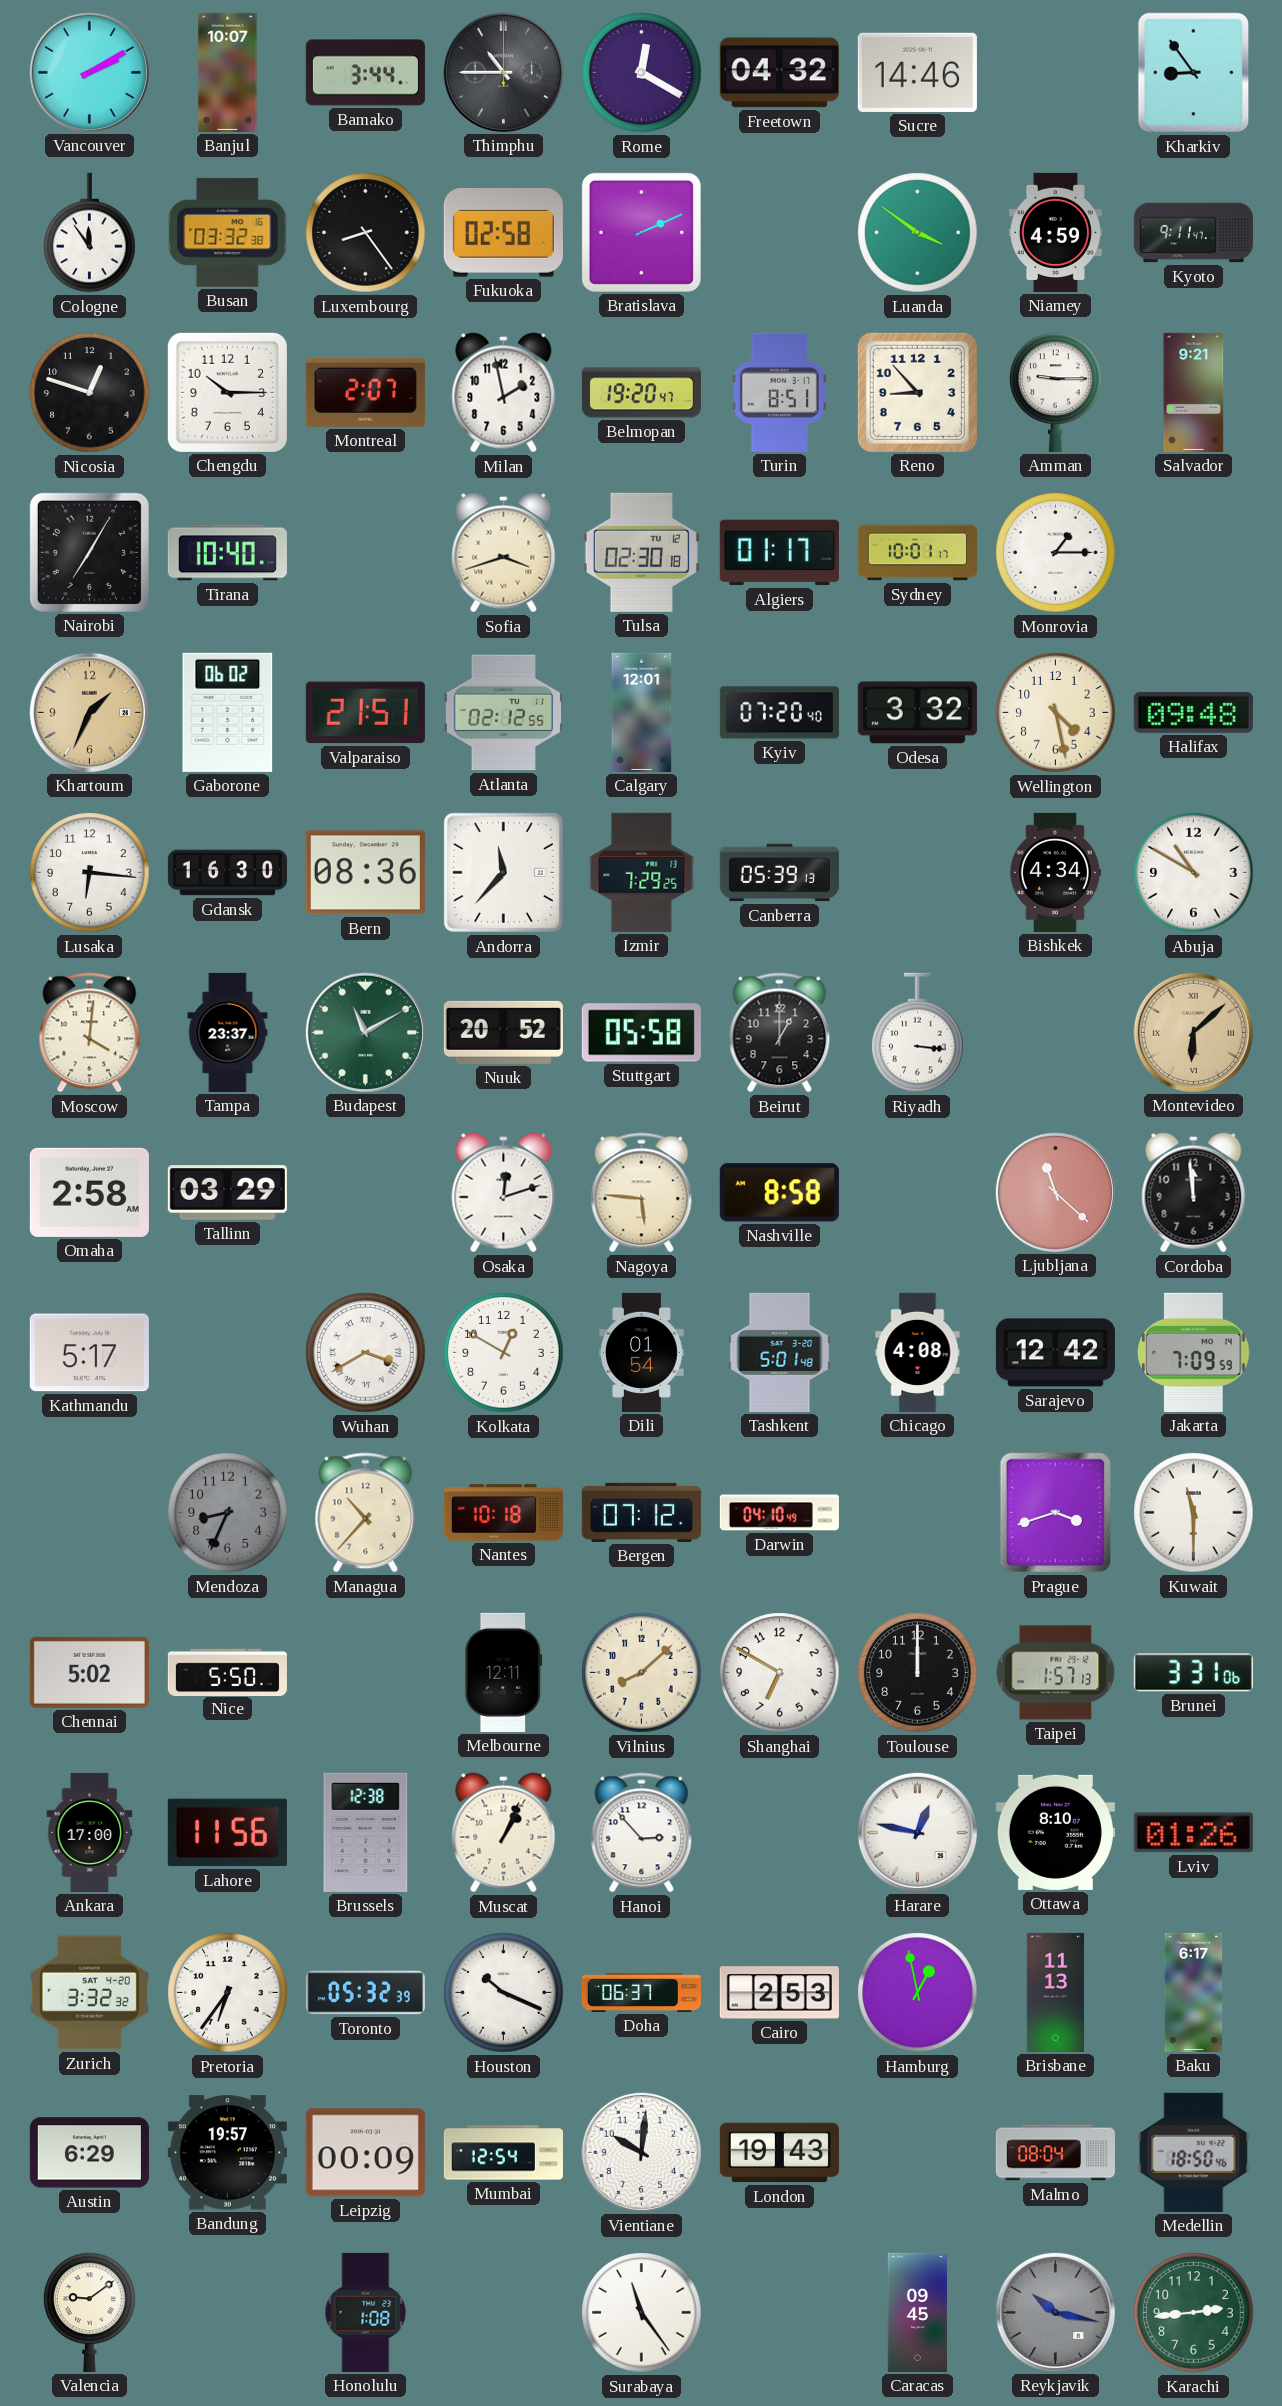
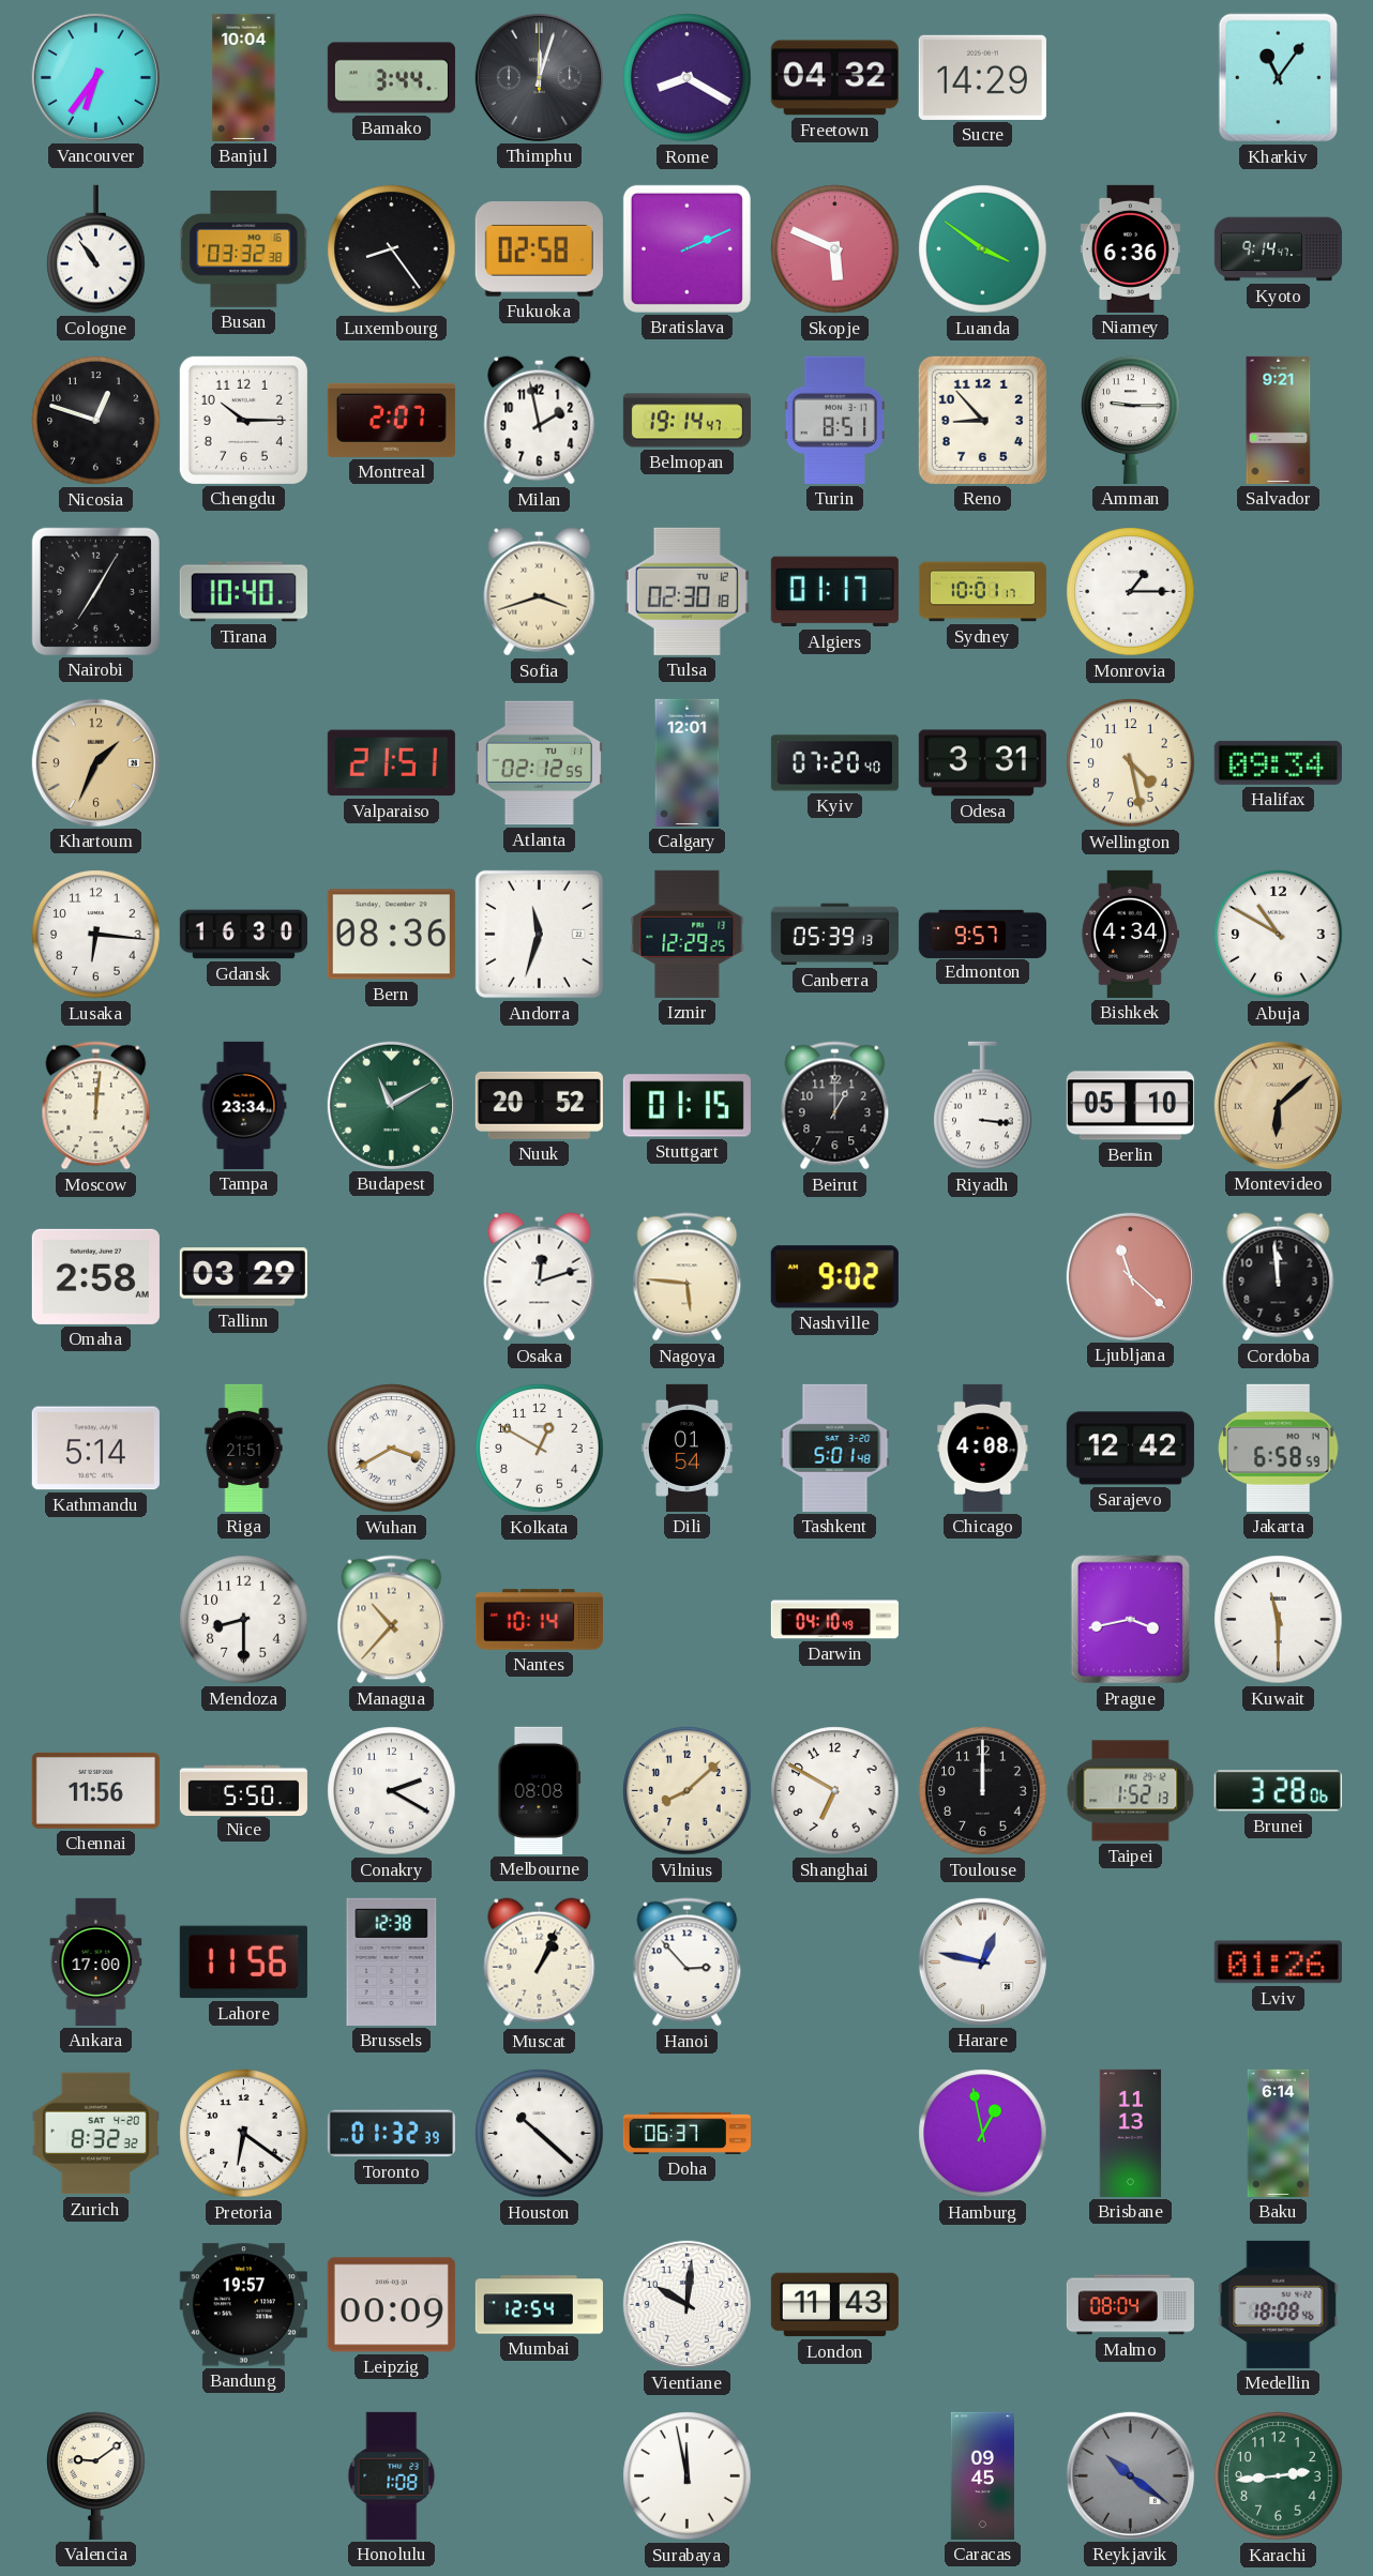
Vancouver: 2:10 -> 6:36
Banjul: 10:07 -> 10:04
Thimphu: 10:45 -> 12:03
Rome: 12:20 -> 8:20
Sucre: 14:46 -> 14:29
Kharkiv: 8:54 -> 11:06
Cologne: 11:54 -> 10:54
Skopje: none -> 5:49
Niamey: 4:59 -> 6:36
Kyoto: 9:11 -> 9:14
Belmopan: 19:20 -> 19:14
Gaborone: 06:02 -> none
Odesa: 3:32 -> 3:31
Halifax: 09:48 -> 09:34
Andorra: 11:37 -> 11:33
Izmir: 7:29 -> 12:29
Edmonton: none -> 9:57
Moscow: 4:01 -> 12:01
Tampa: 23:37 -> 23:34
Stuttgart: 05:58 -> 01:15
Berlin: none -> 05:10
Nashville: 8:58 -> 9:02
Kathmandu: 5:17 -> 5:14
Riga: none -> 21:51
Jakarta: 7:09 -> 6:58
Mendoza: 8:34 -> 8:30
Mendoza dial: grey -> white
Nantes: 10:18 -> 10:14
Bergen: 07:12 -> none
Prague: 3:42 -> 3:43
Chennai: 5:02 -> 11:56
Conakry: none -> 2:20
Melbourne: 12:11 -> 08:08
Taipei: 1:57 -> 1:52
Brunei: 3:31 -> 3:28
Ottawa: 8:10 -> none
Zurich: 3:32 -> 8:32
Pretoria: 6:36 -> 6:21
Toronto: 05:32 -> 01:32
Houston: 10:19 -> 10:22
Cairo: 2:53 -> none
Baku: 6:17 -> 6:14
Austin: 6:29 -> none
London: 19:43 -> 11:43
Medellin: 18:50 -> 18:08
Surabaya: 11:24 -> 11:58
Reykjavik: 10:17 -> 10:21
